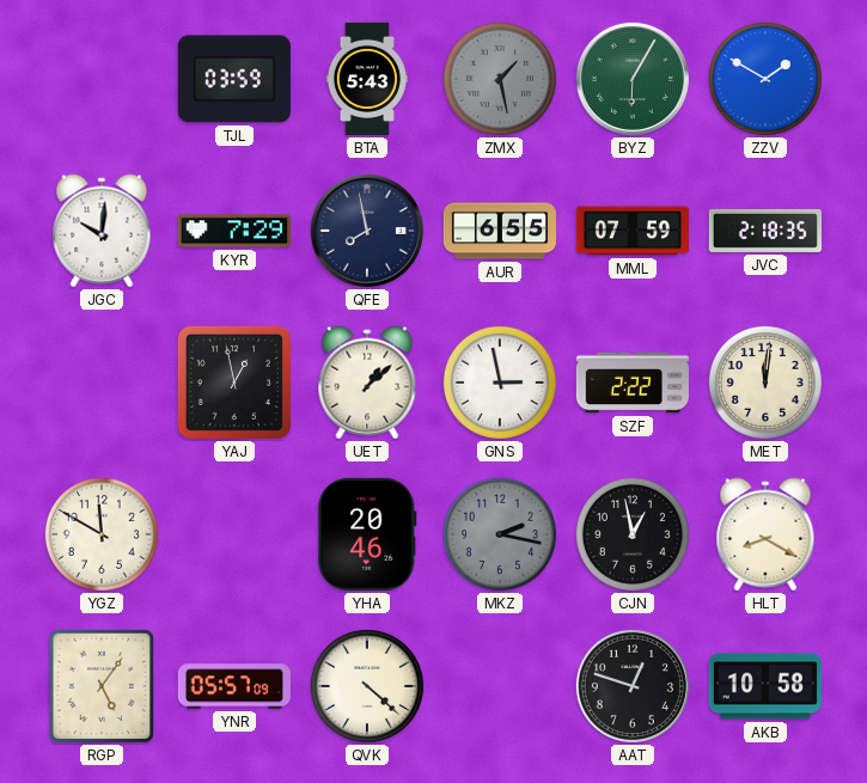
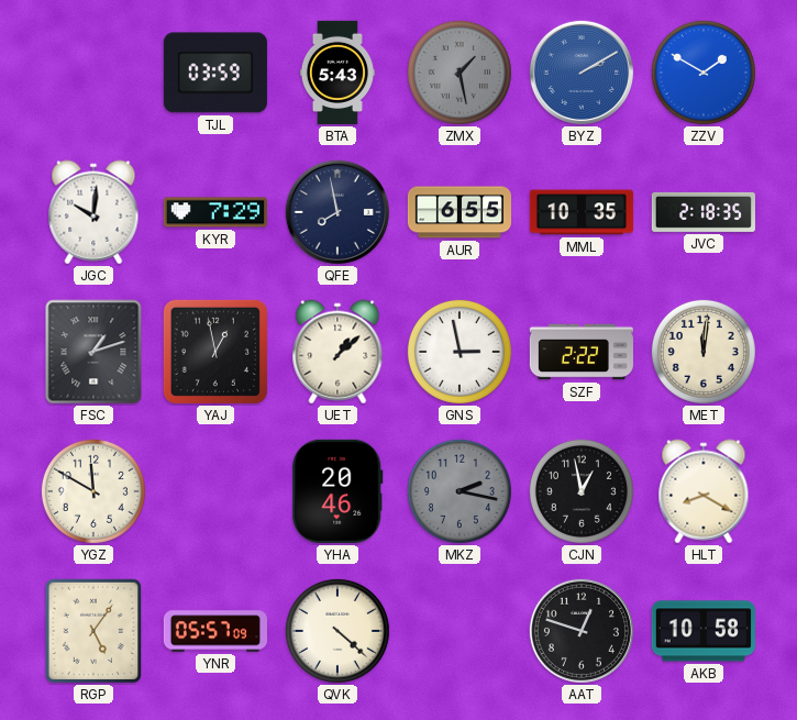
BYZ: 6:05 -> 2:10
BYZ dial: green -> blue
MML: 07:59 -> 10:35
FSC: none -> 1:12
